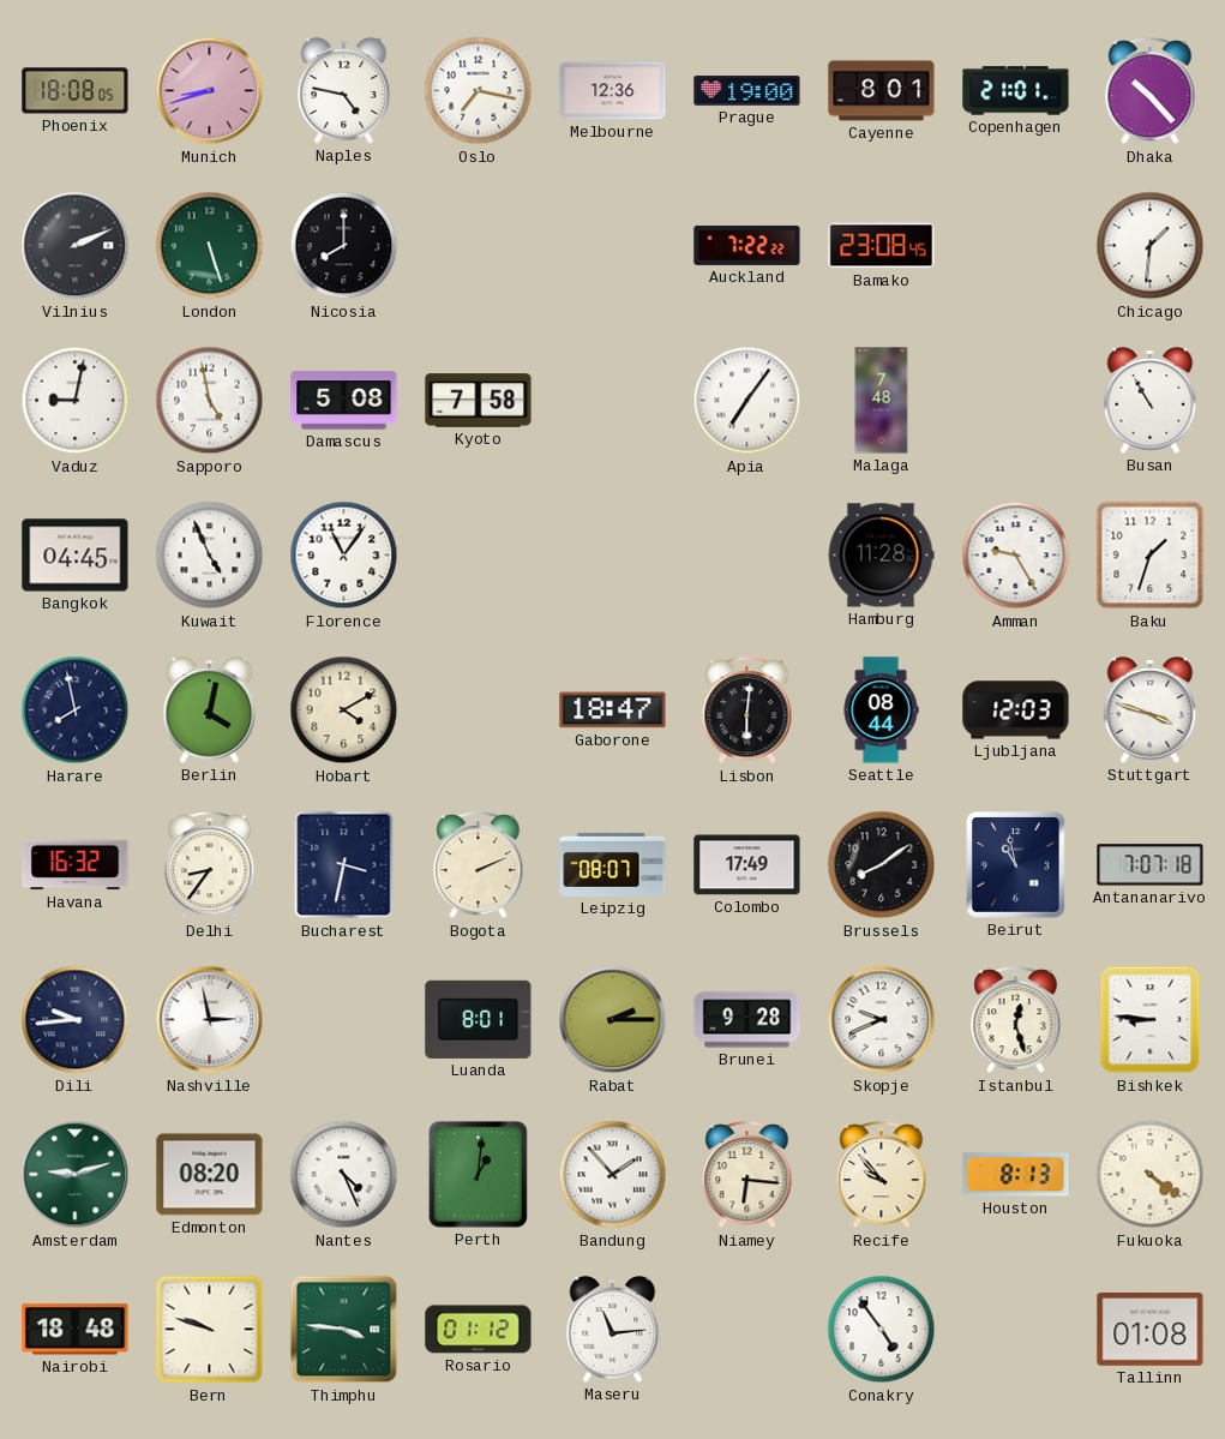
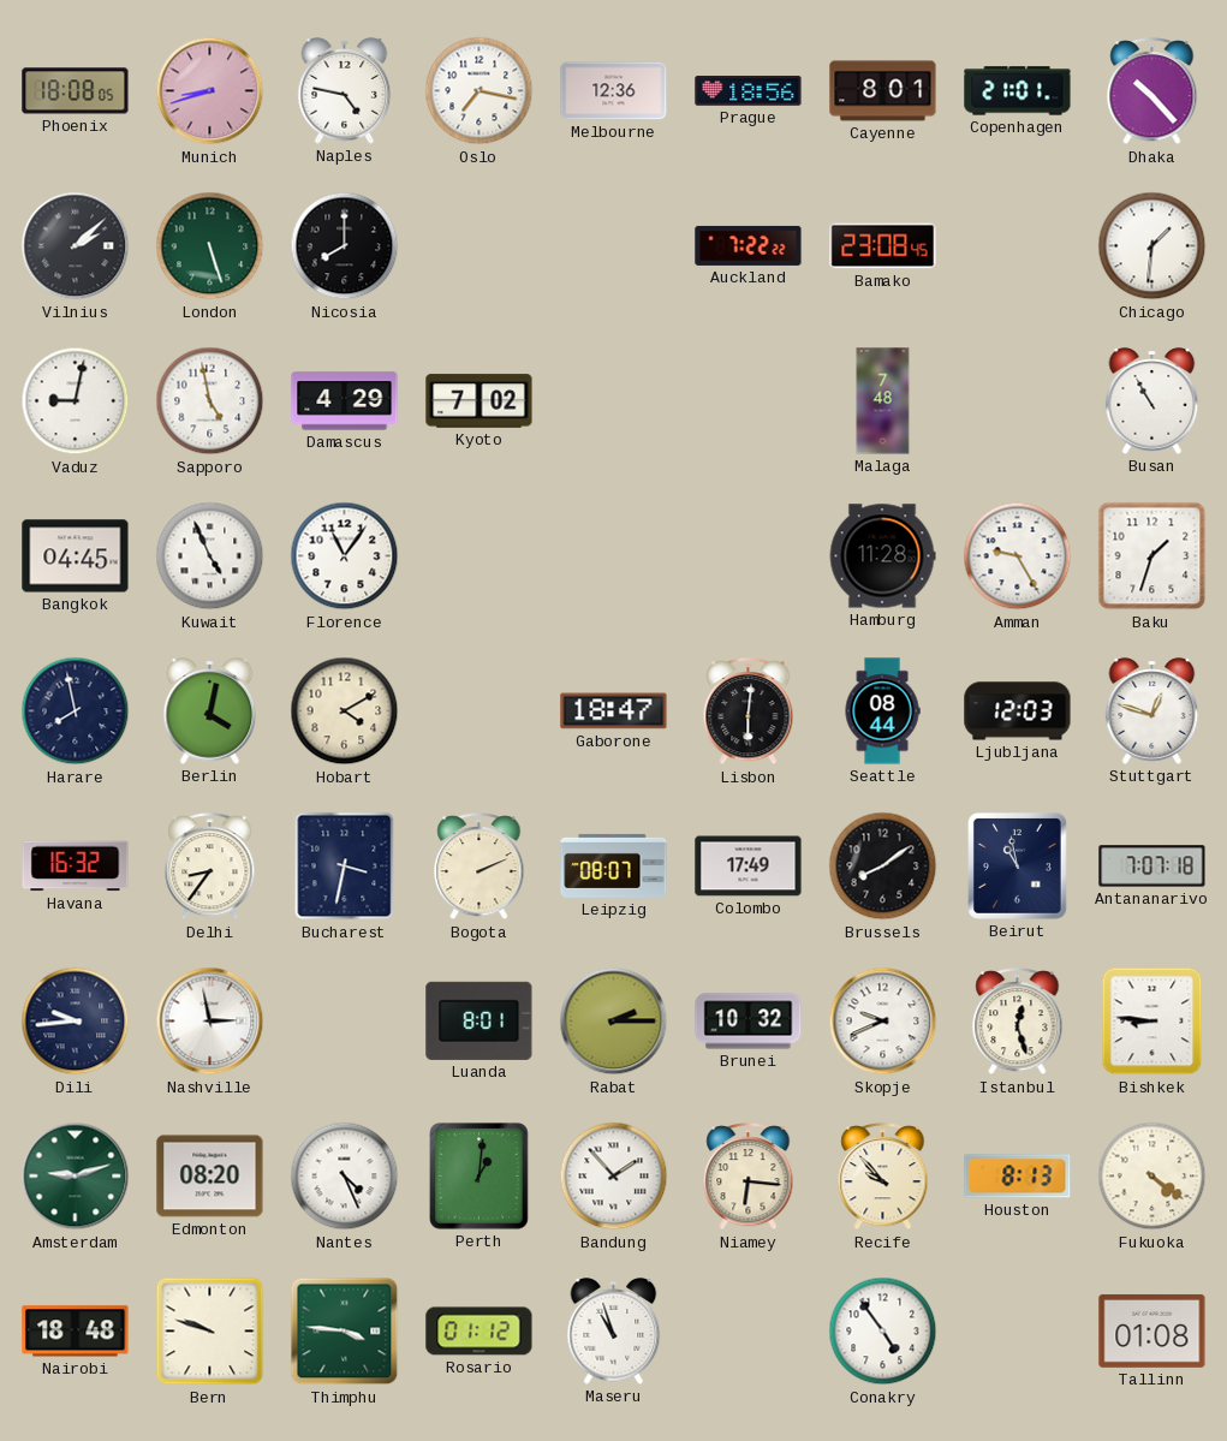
Prague: 19:00 -> 18:56
Vilnius: 2:11 -> 2:08
Damascus: 5:08 -> 4:29
Kyoto: 7:58 -> 7:02
Apia: 7:06 -> none
Stuttgart: 3:48 -> 12:48
Brunei: 9:28 -> 10:32
Maseru: 11:14 -> 10:57
